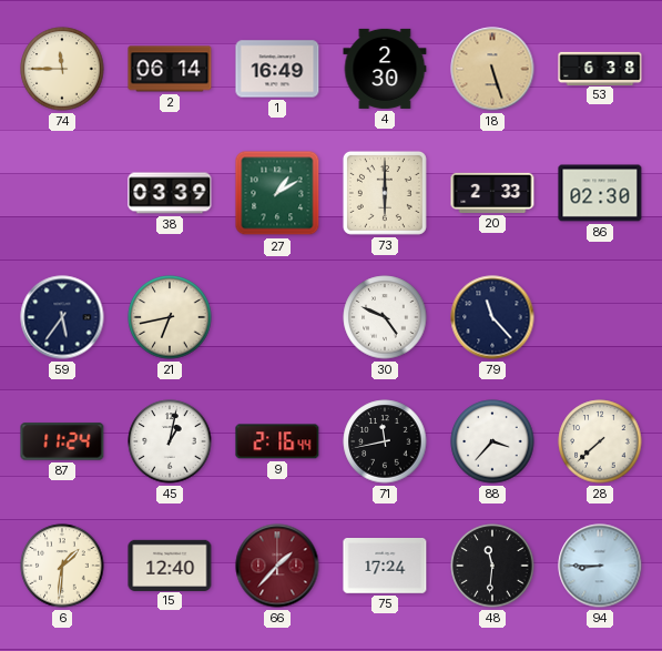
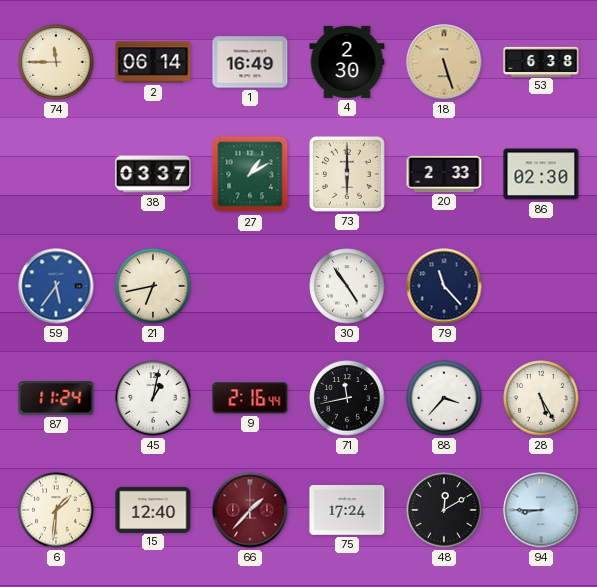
38: 03:39 -> 03:37
59 dial: navy -> blue
30: 4:49 -> 4:54
28: 7:38 -> 5:25
48: 11:31 -> 12:10
